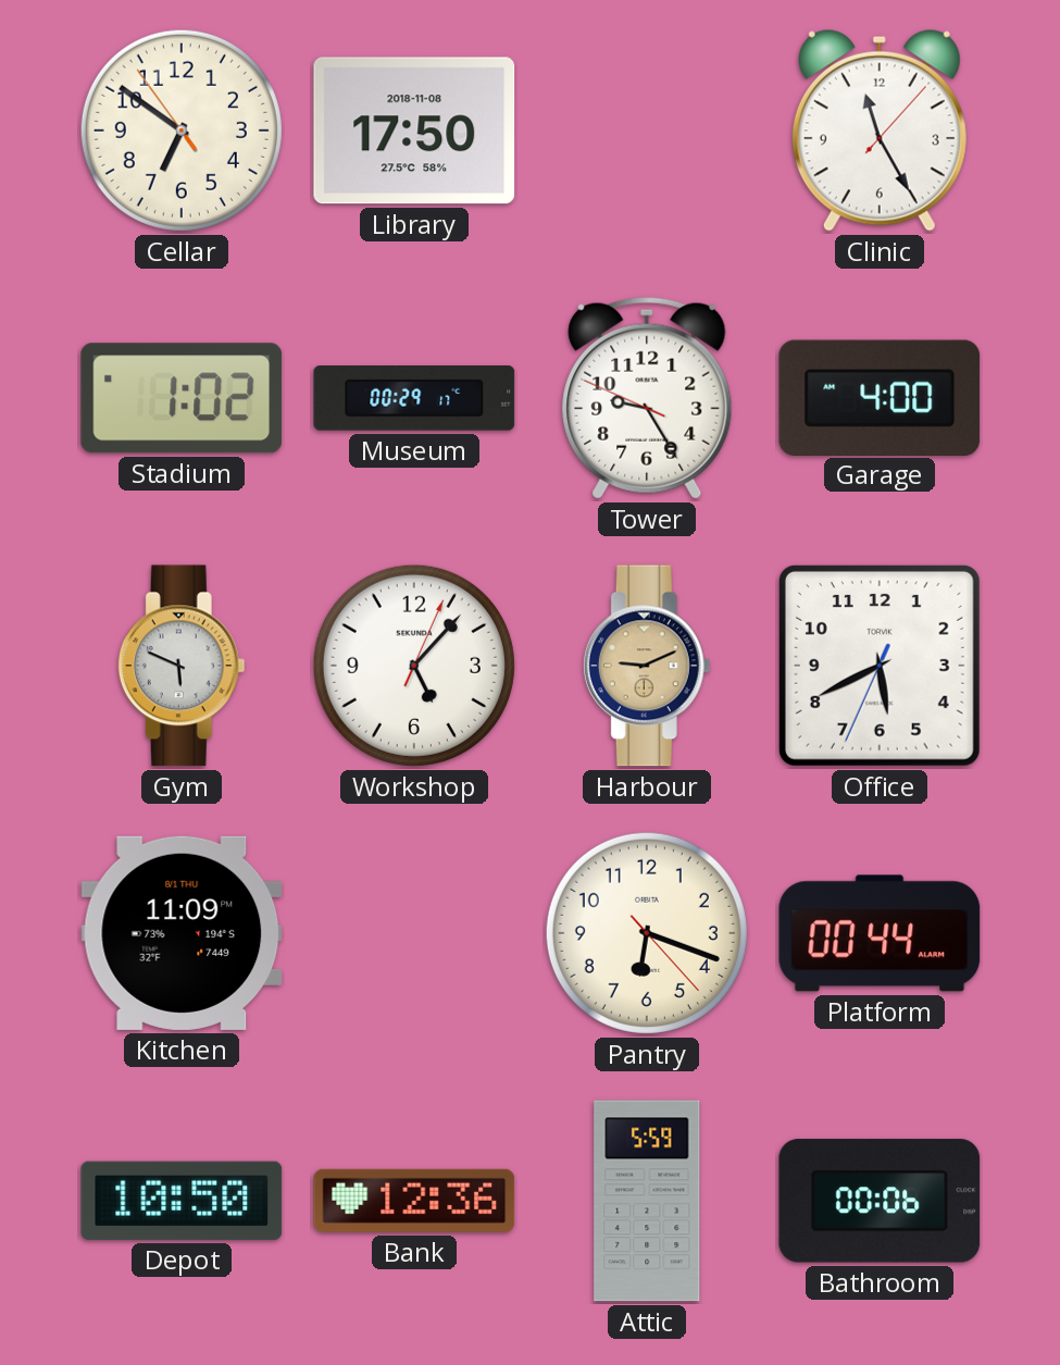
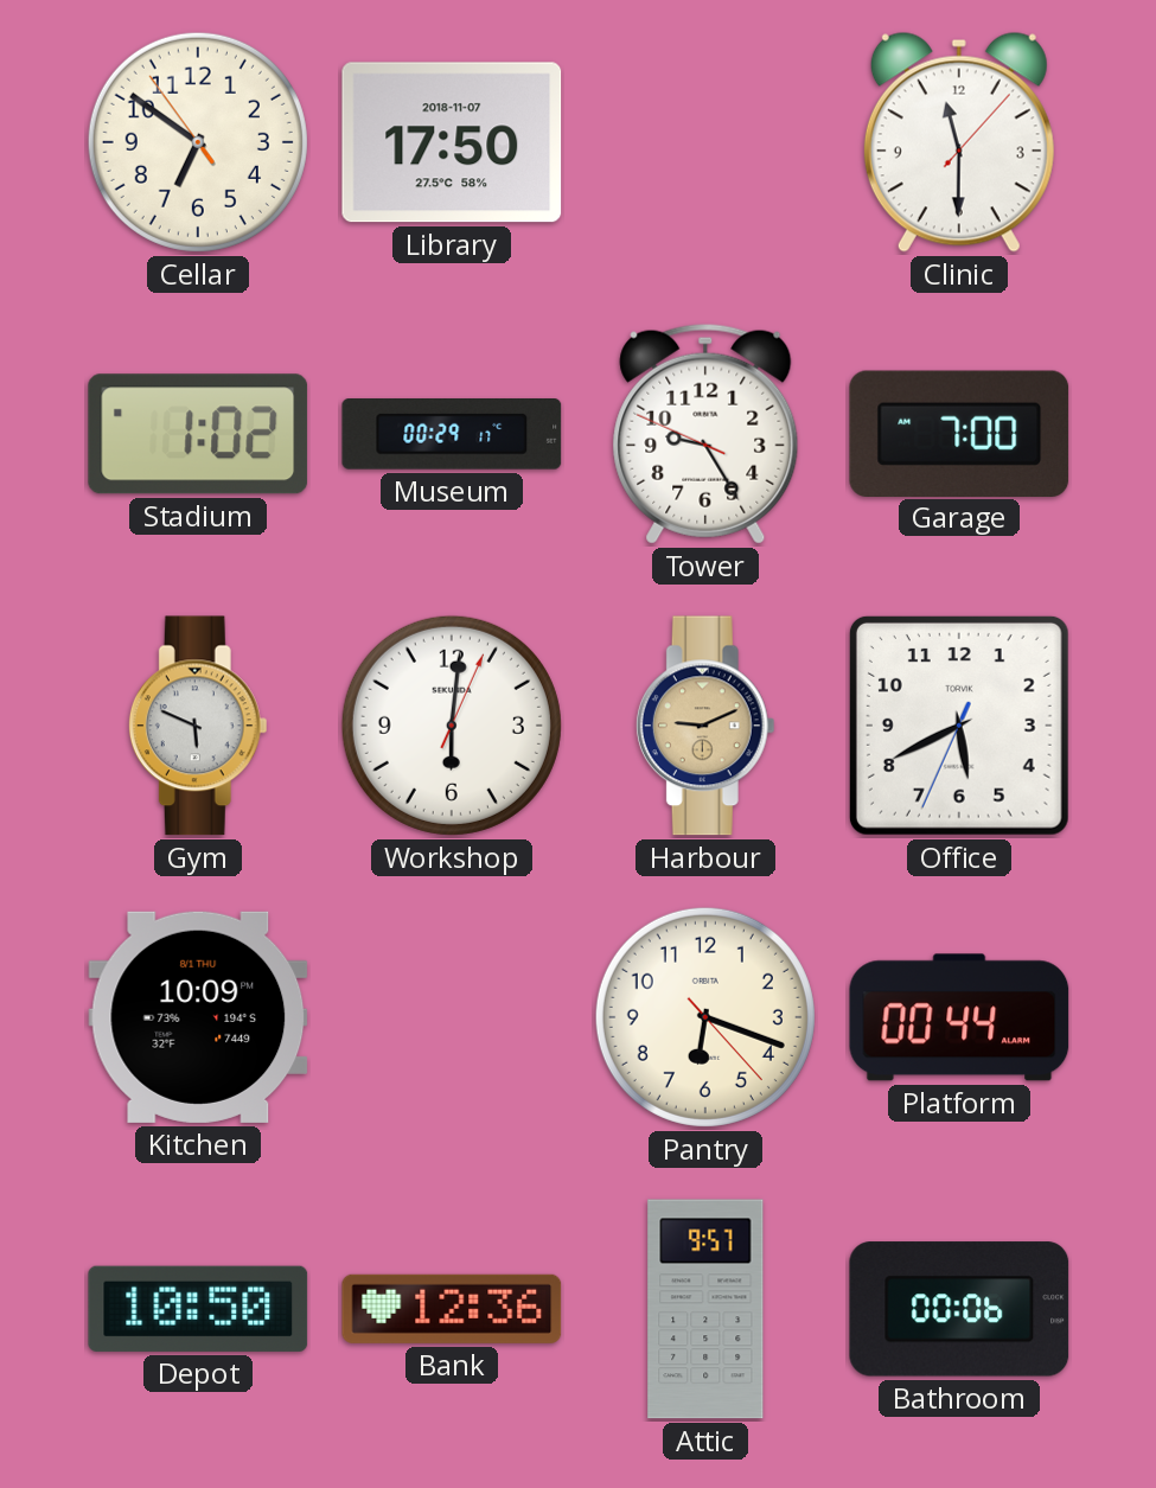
Library date: 2018-11-08 -> 2018-11-07
Clinic: 11:25 -> 11:30
Garage: 4:00 -> 7:00
Workshop: 5:07 -> 6:01
Kitchen: 11:09 -> 10:09
Attic: 5:59 -> 9:57
